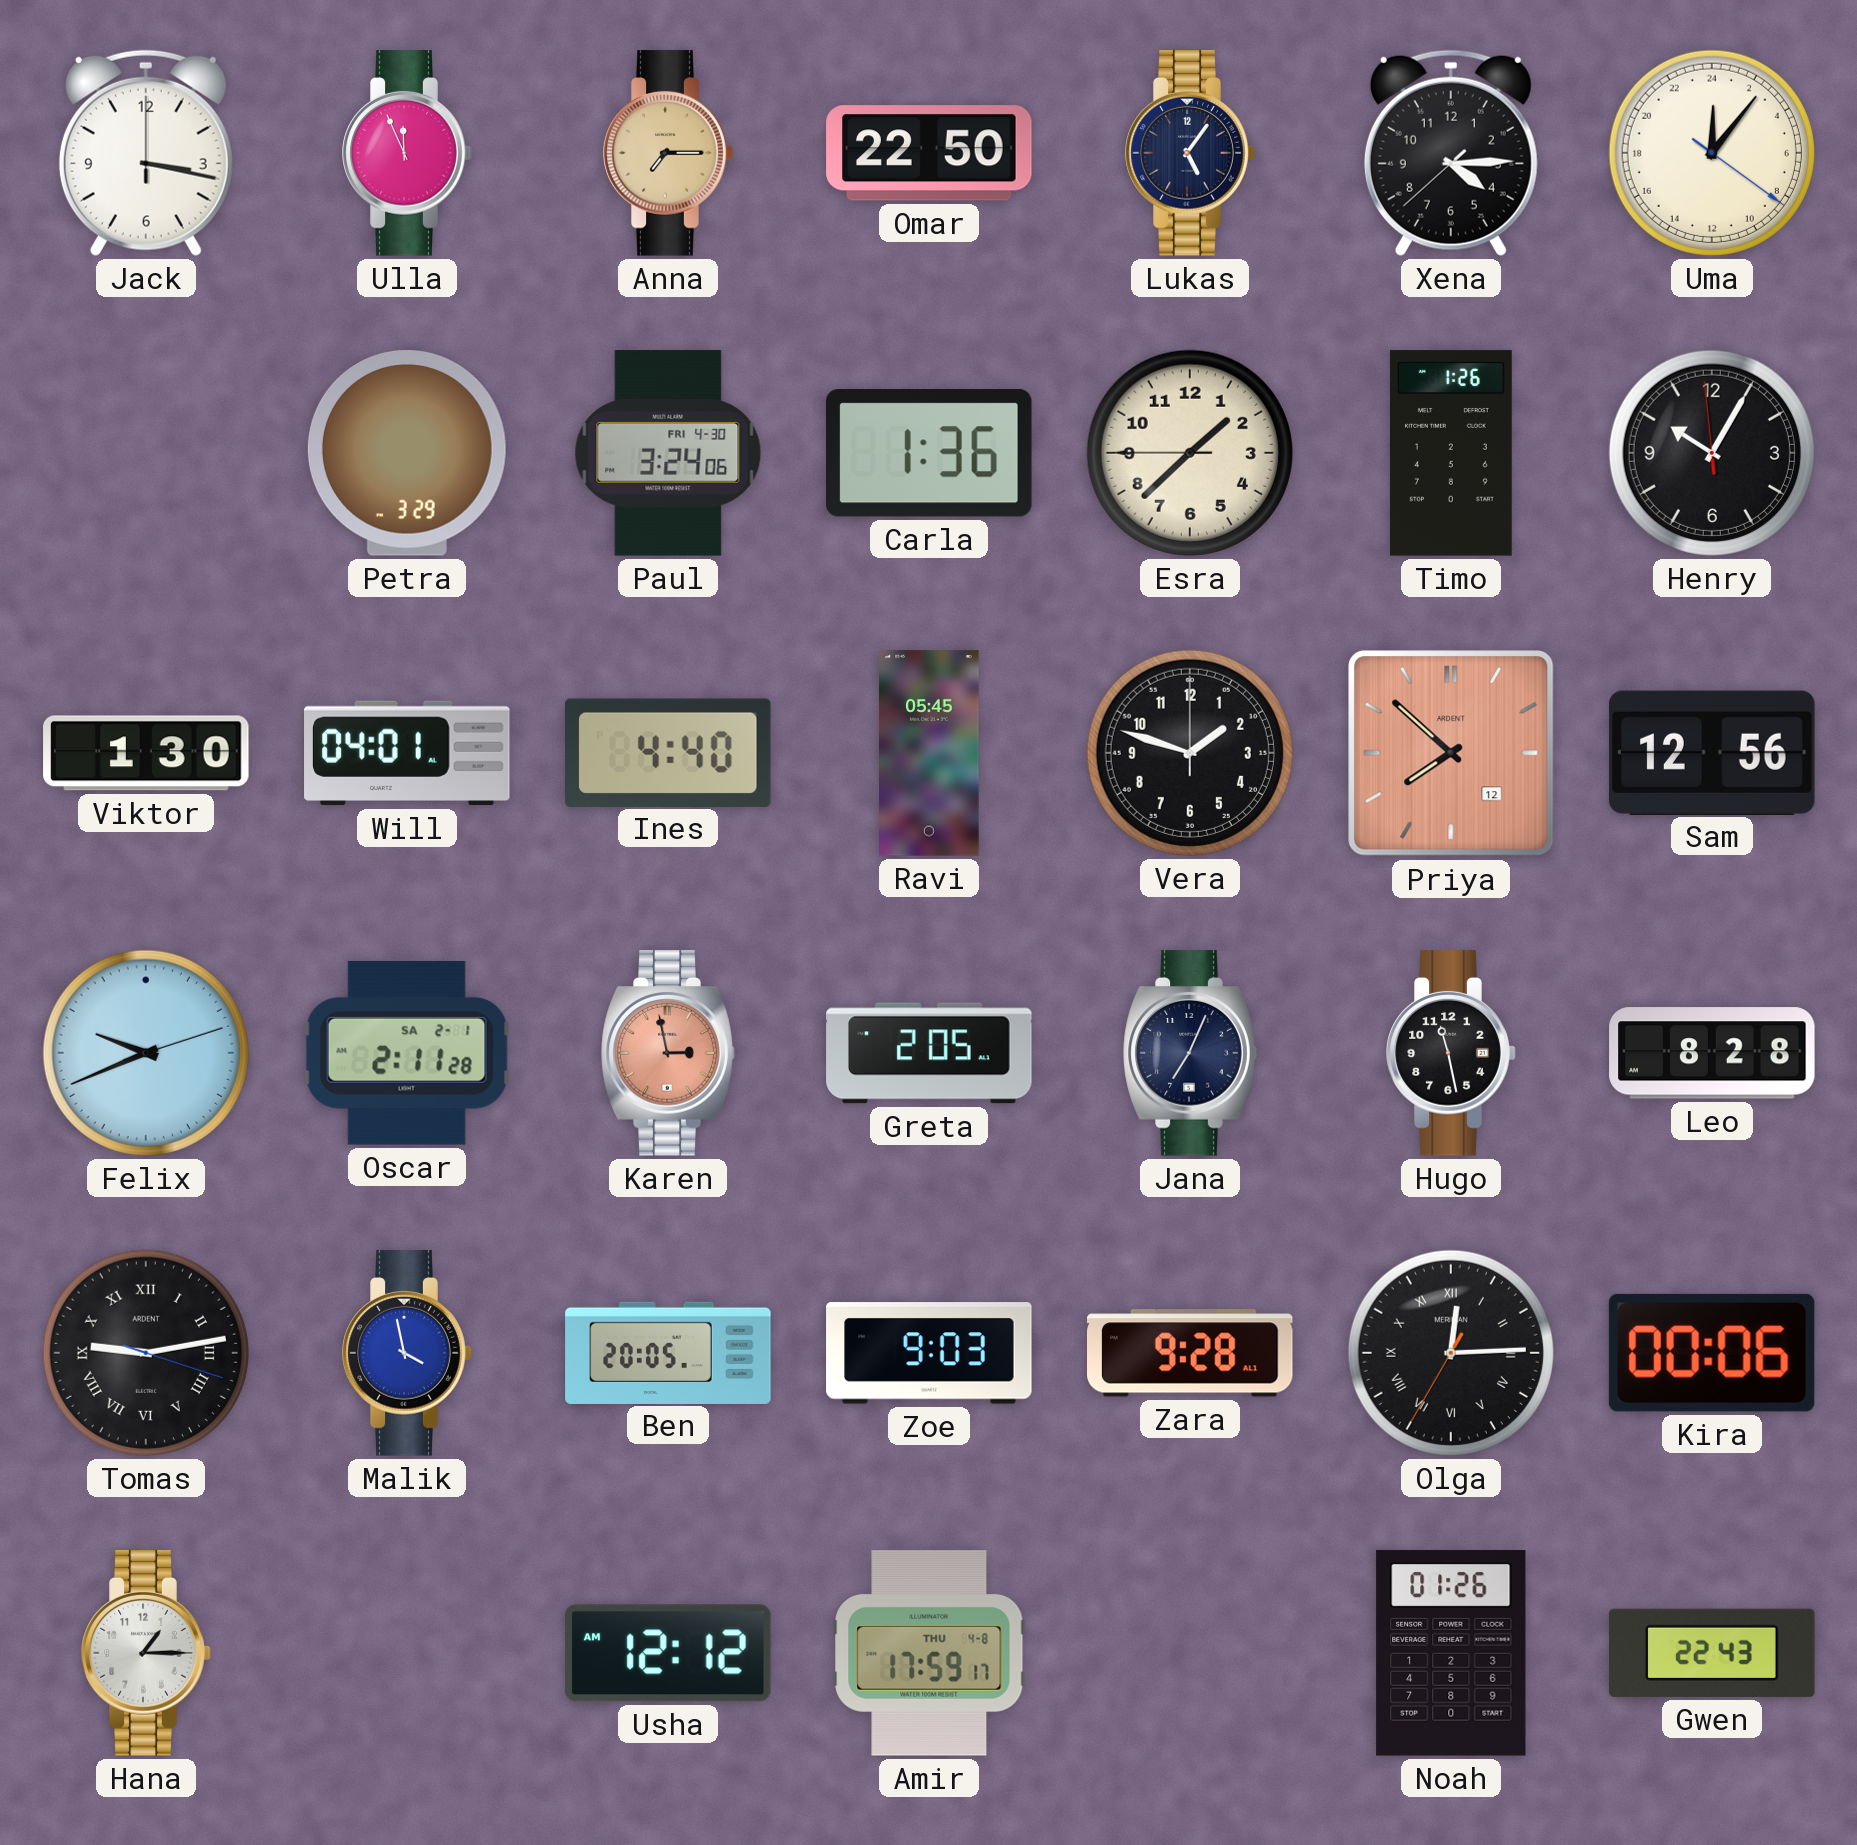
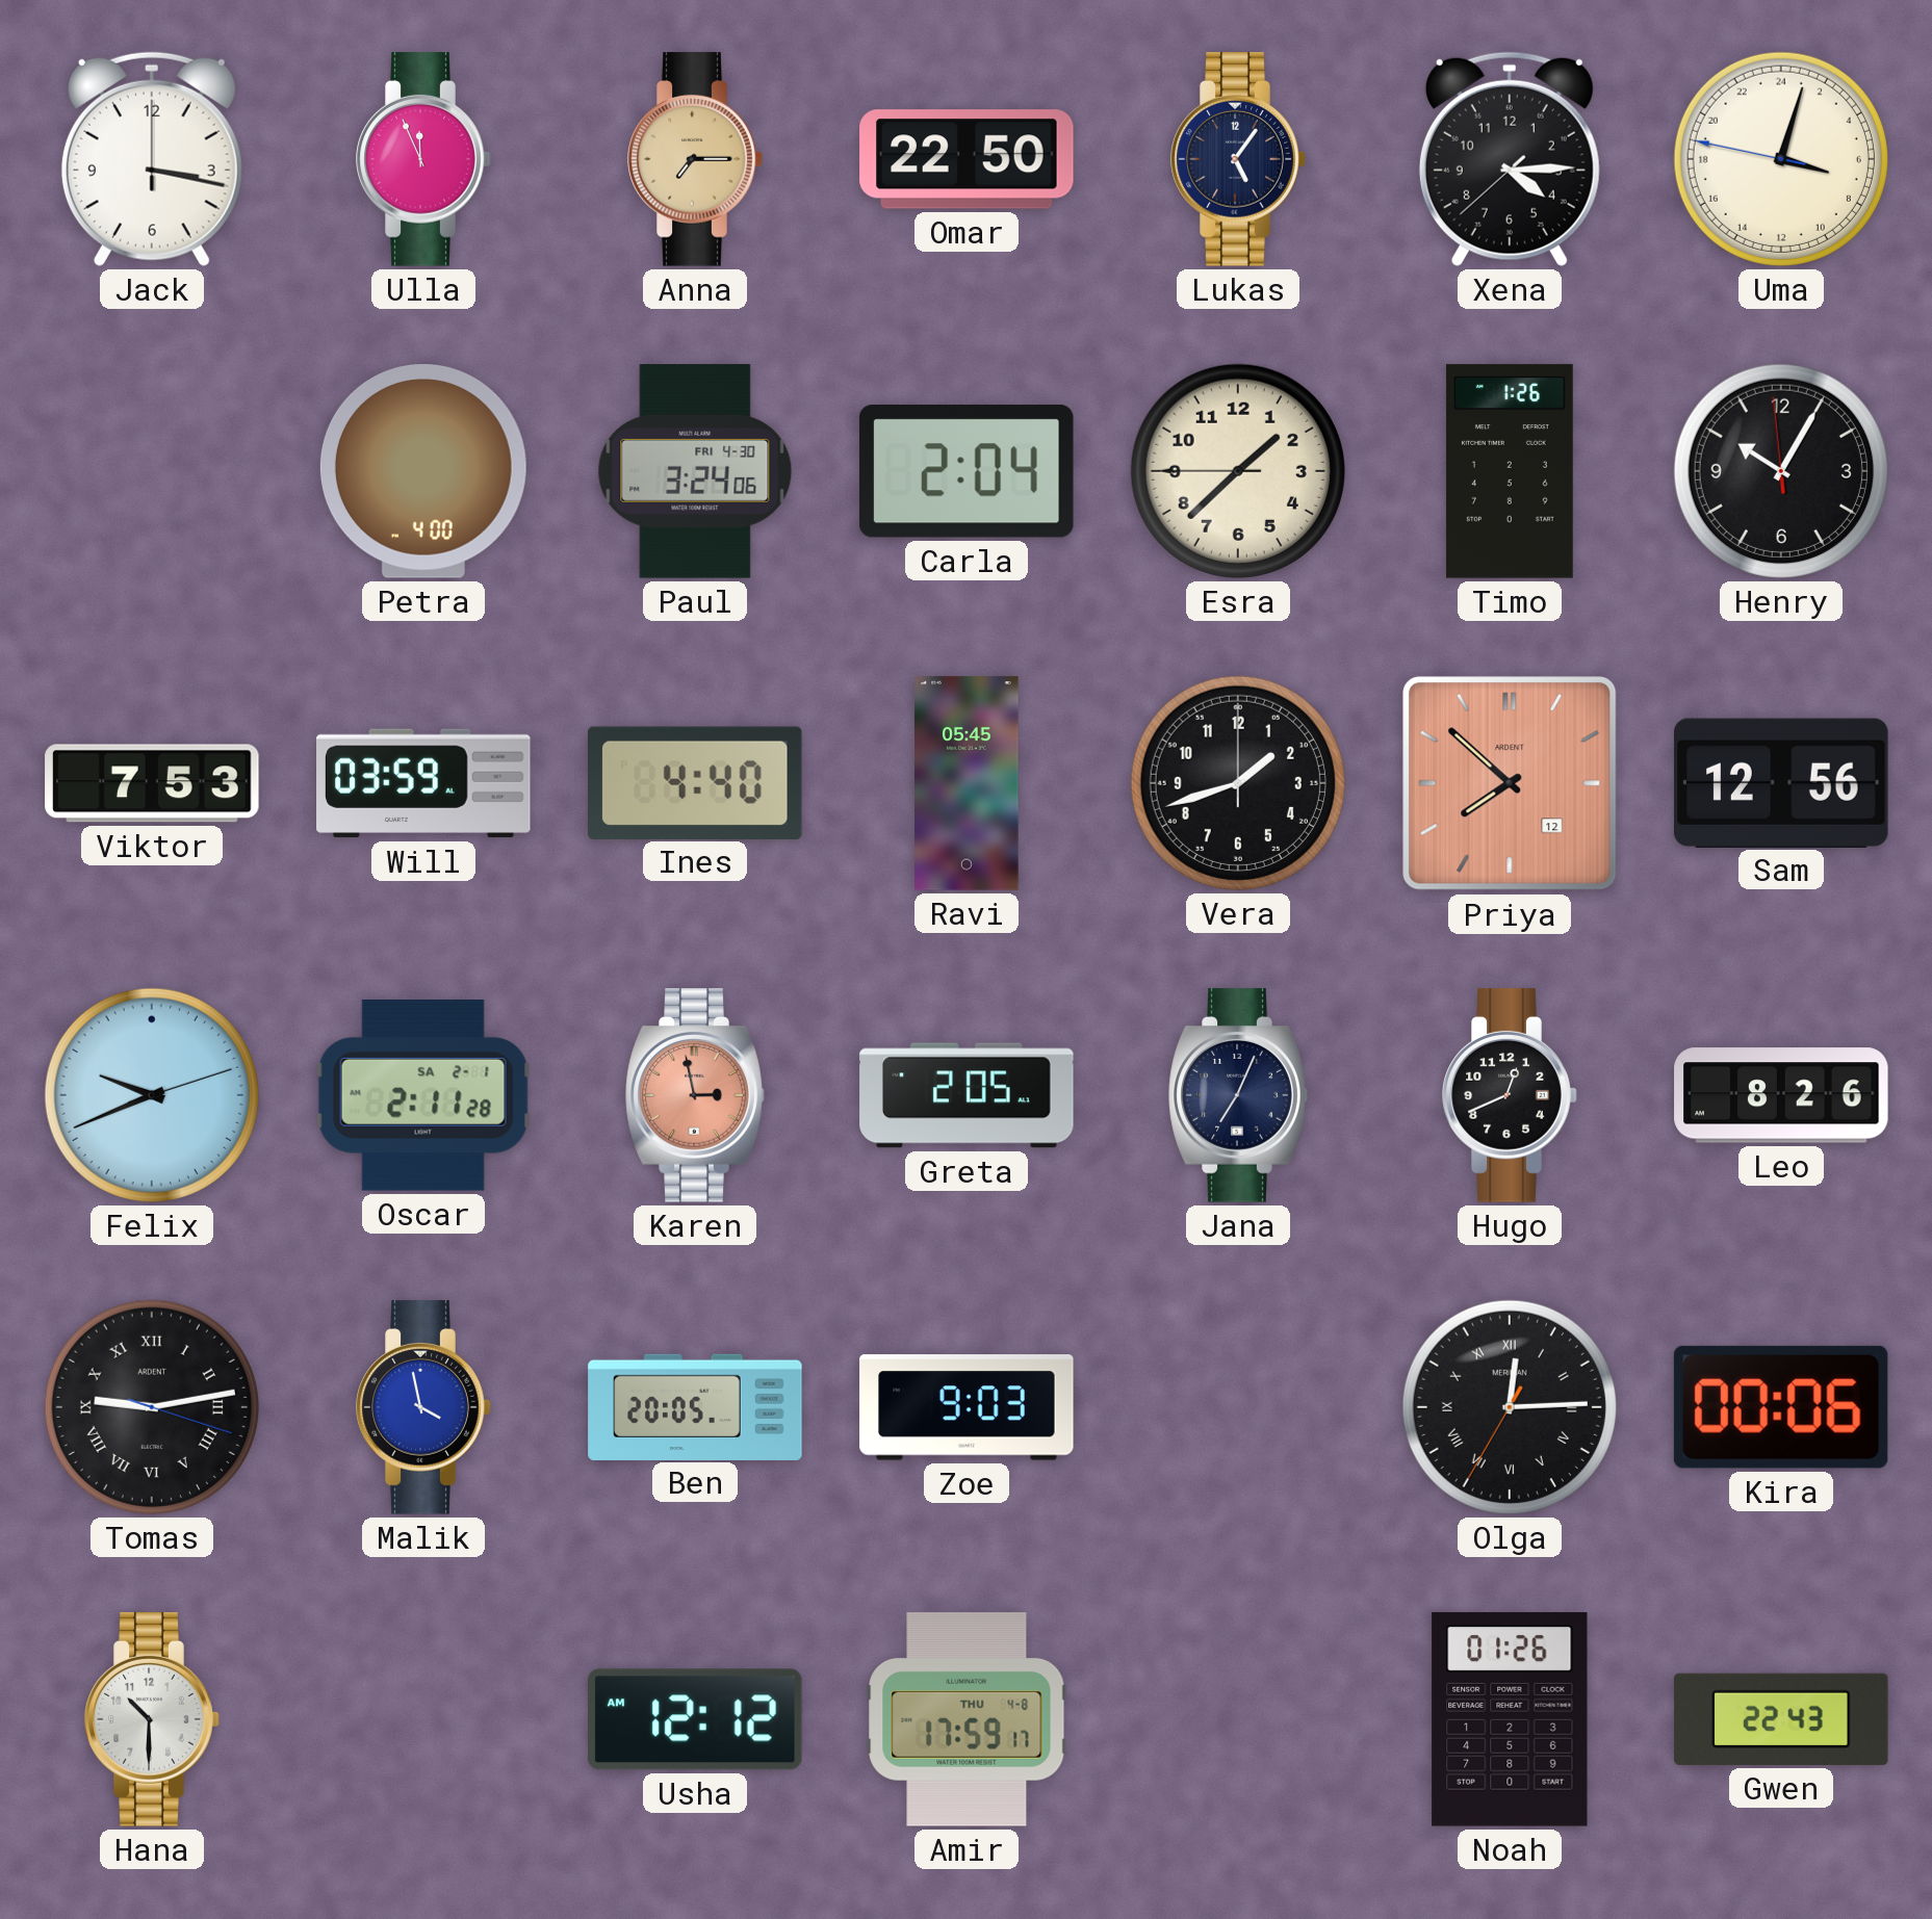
Uma: 0:06 -> 7:02
Petra: 3:29 -> 4:00
Carla: 1:36 -> 2:04
Viktor: 1:30 -> 7:53
Will: 04:01 -> 03:59
Vera: 1:48 -> 1:42
Hugo: 11:28 -> 12:41
Leo: 8:28 -> 8:26
Zara: 9:28 -> none
Hana: 1:15 -> 10:30
